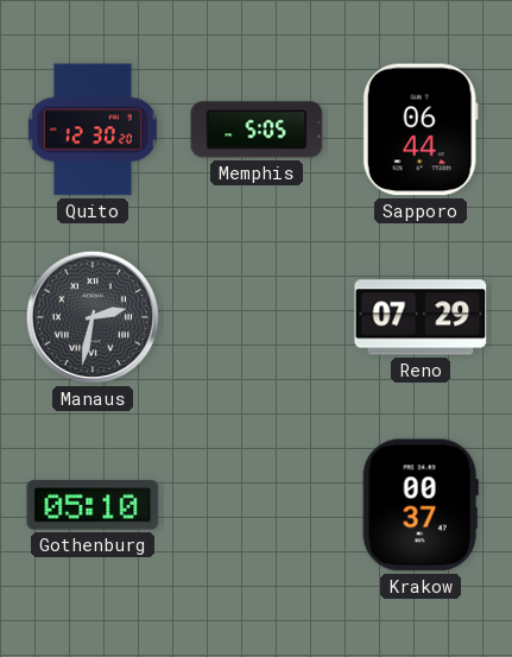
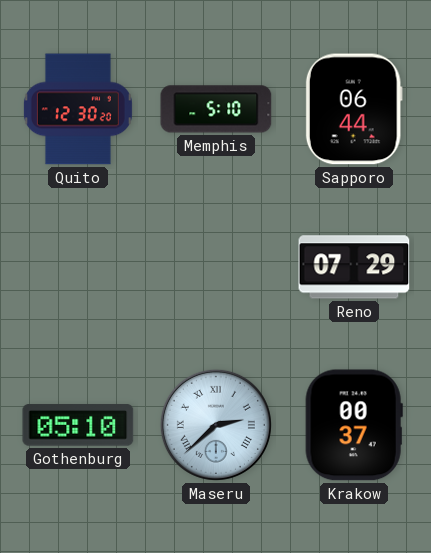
Memphis: 5:05 -> 5:10
Manaus: 2:32 -> none
Maseru: none -> 2:38
